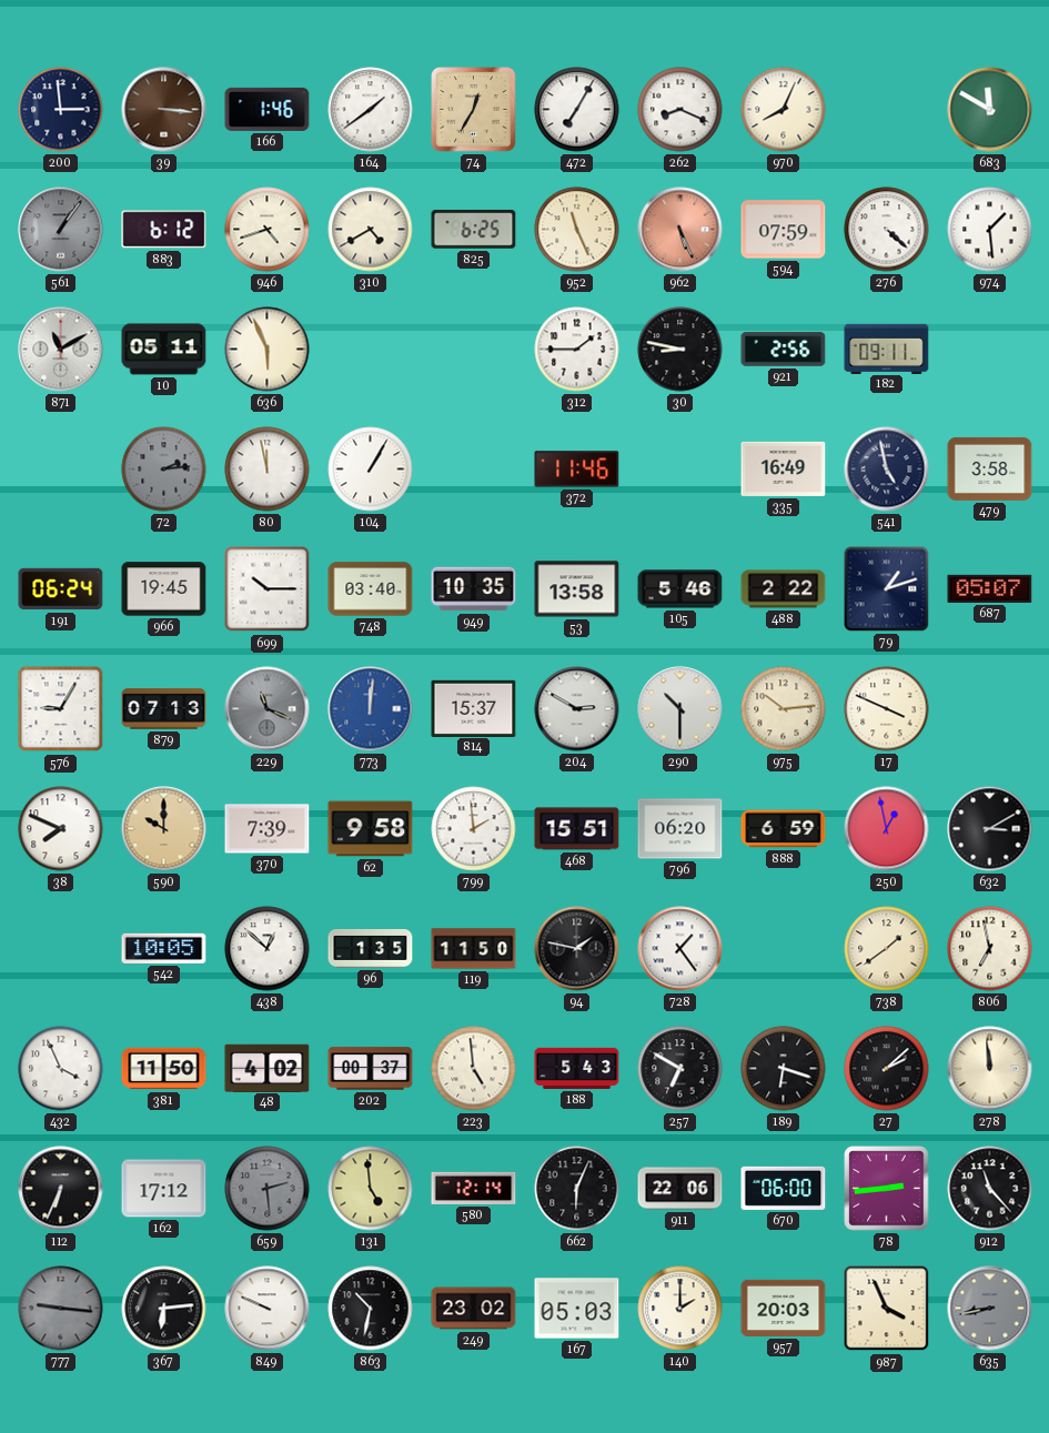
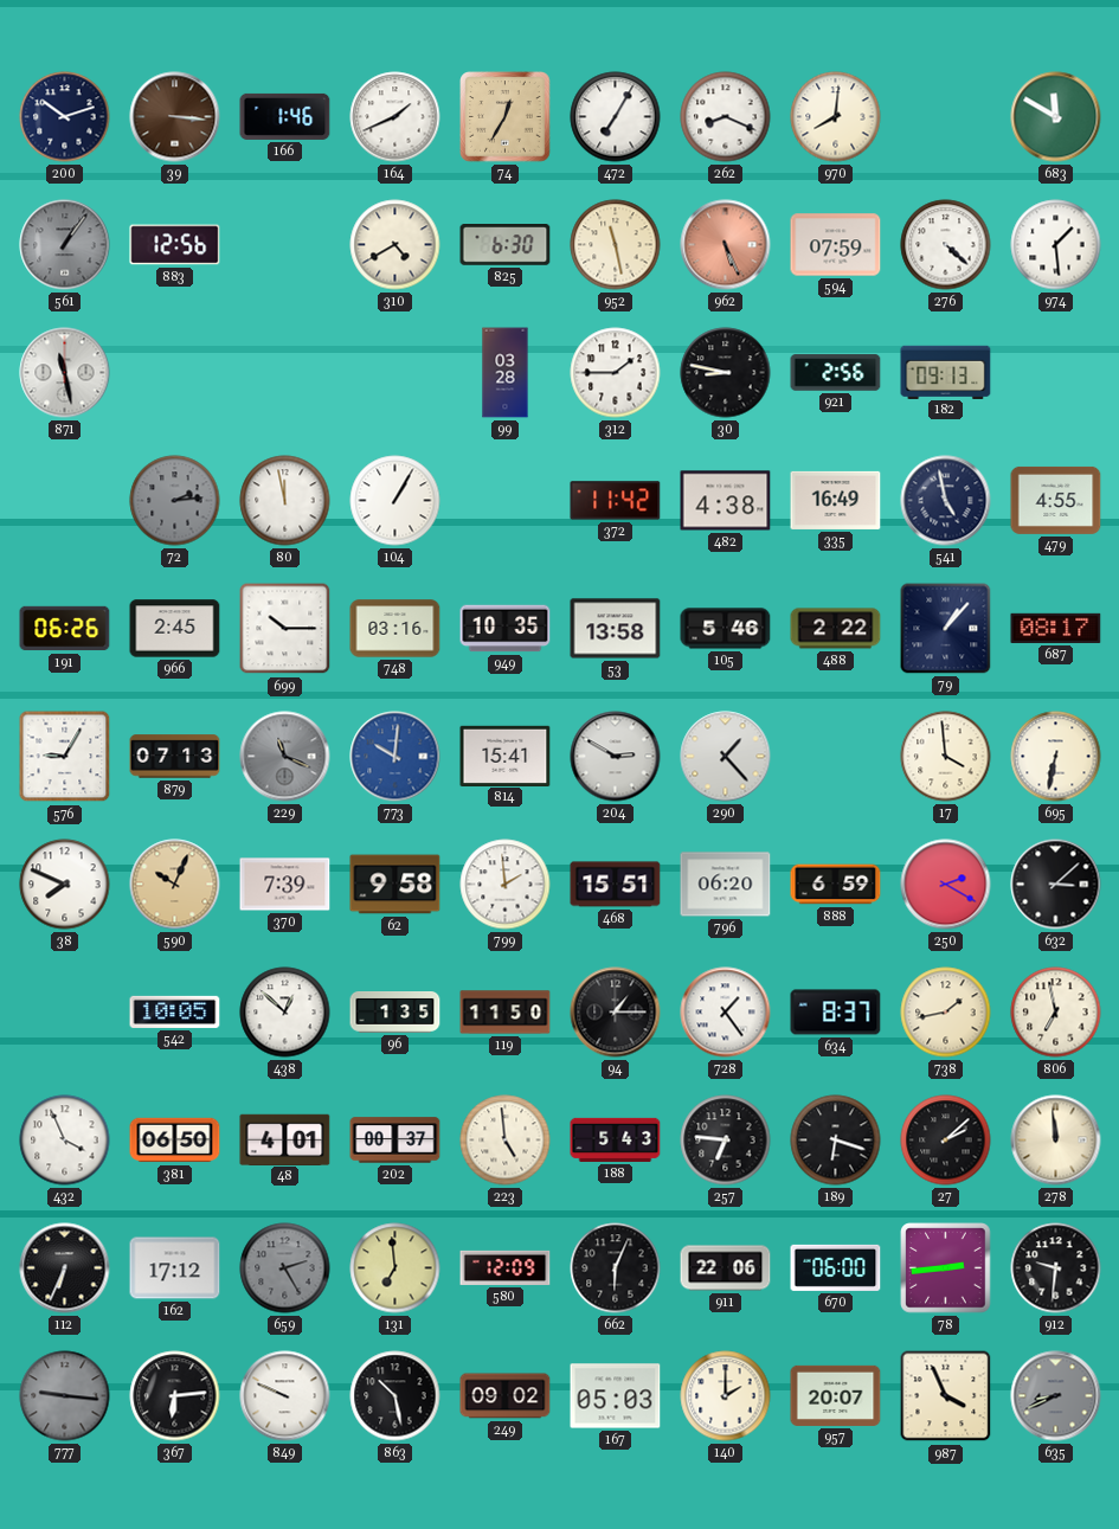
200: 2:59 -> 10:12
164: 1:39 -> 1:41
970: 8:04 -> 8:01
883: 6:12 -> 12:56
946: 4:42 -> none
825: 6:25 -> 6:30
952: 11:26 -> 11:28
871: 11:10 -> 11:28
10: 05:11 -> none
636: 5:56 -> none
99: none -> 03:28
182: 09:11 -> 09:13
372: 11:46 -> 11:42
482: none -> 4:38
479: 3:58 -> 4:55
191: 06:24 -> 06:26
966: 19:45 -> 2:45
748: 03:40 -> 03:16
79: 1:12 -> 1:07
687: 05:07 -> 08:17
773: 12:01 -> 10:01
814: 15:37 -> 15:41
290: 10:30 -> 1:23
975: 10:14 -> none
17: 3:49 -> 3:59
695: none -> 6:32
590: 10:00 -> 10:04
250: 12:58 -> 2:20
632: 3:10 -> 3:08
94: 1:47 -> 1:15
634: none -> 8:37
738: 1:39 -> 1:43
381: 11:50 -> 06:50
48: 4:02 -> 4:01
257: 6:50 -> 6:46
659: 2:29 -> 2:25
131: 4:59 -> 6:59
580: 12:14 -> 12:09
912: 11:23 -> 9:31
863: 10:32 -> 10:28
249: 23:02 -> 09:02
957: 20:03 -> 20:07
635: 8:43 -> 8:41
